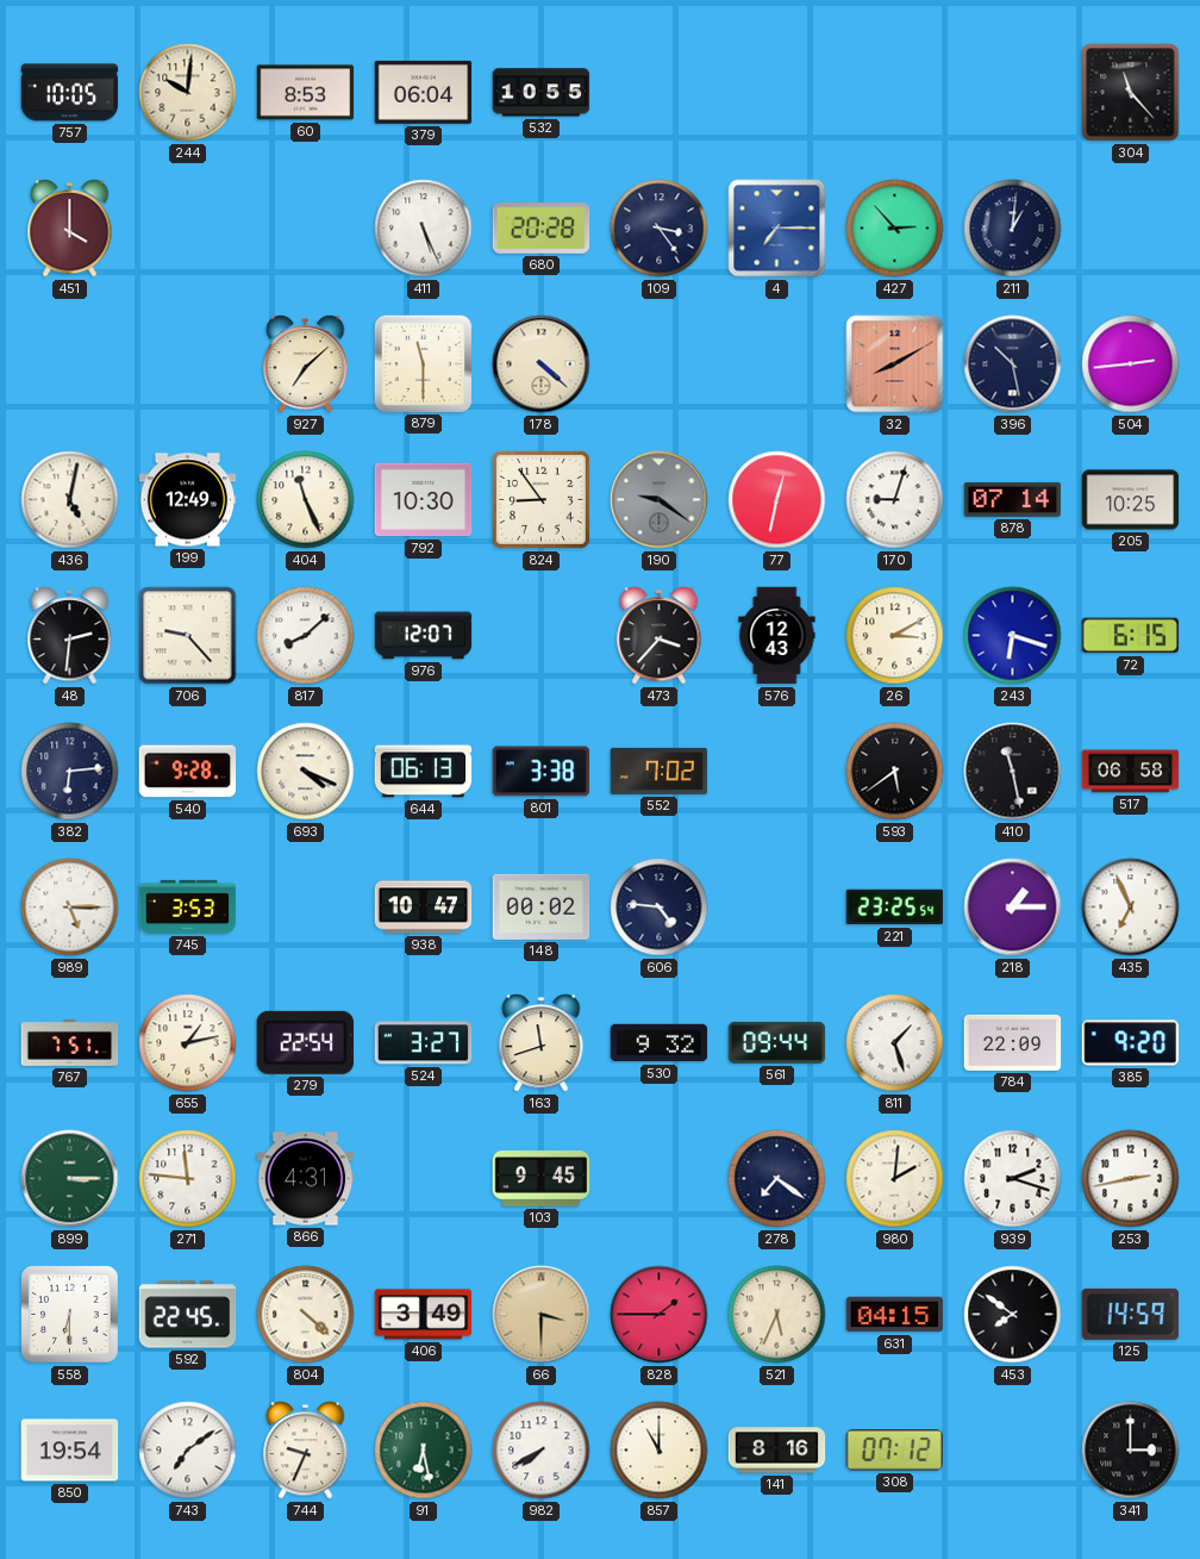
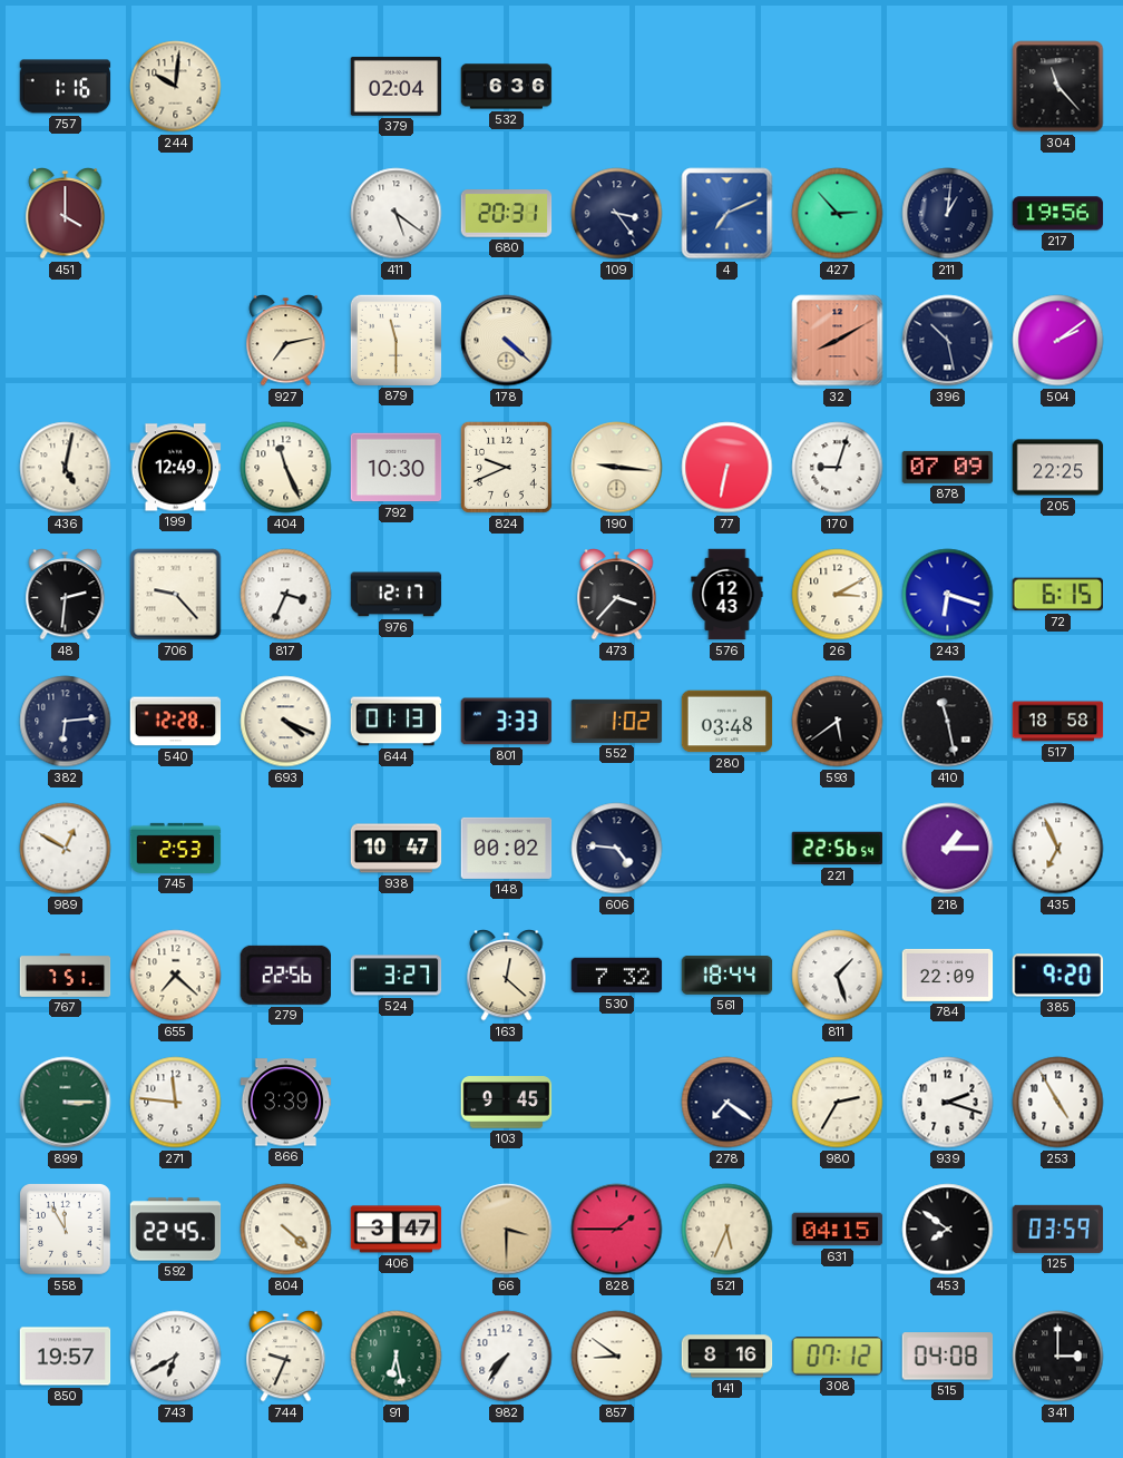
757: 10:05 -> 1:16
60: 8:53 -> none
379: 06:04 -> 02:04
532: 10:55 -> 6:36
411: 5:26 -> 5:21
680: 20:28 -> 20:31
4: 7:15 -> 7:11
217: none -> 19:56
927: 7:08 -> 7:13
504: 2:44 -> 2:09
824: 8:54 -> 9:41
190: 9:21 -> 9:16
190 dial: grey -> cream
77: 12:32 -> 6:32
878: 07:14 -> 07:09
205: 10:25 -> 22:25
817: 8:08 -> 3:34
976: 12:07 -> 12:17
540: 9:28 -> 12:28
644: 06:13 -> 01:13
801: 3:38 -> 3:33
552: 7:02 -> 1:02
280: none -> 03:48
517: 06:58 -> 18:58
989: 5:15 -> 12:50
745: 3:53 -> 2:53
221: 23:25 -> 22:56
655: 1:13 -> 7:22
279: 22:54 -> 22:56
163: 11:42 -> 12:22
530: 9:32 -> 7:32
561: 09:44 -> 18:44
866: 4:31 -> 3:39
980: 2:01 -> 2:35
253: 2:43 -> 4:55
558: 6:30 -> 11:55
406: 3:49 -> 3:47
125: 14:59 -> 03:59
850: 19:54 -> 19:57
743: 7:09 -> 6:40
982: 7:40 -> 7:36
857: 11:00 -> 8:51
515: none -> 04:08
